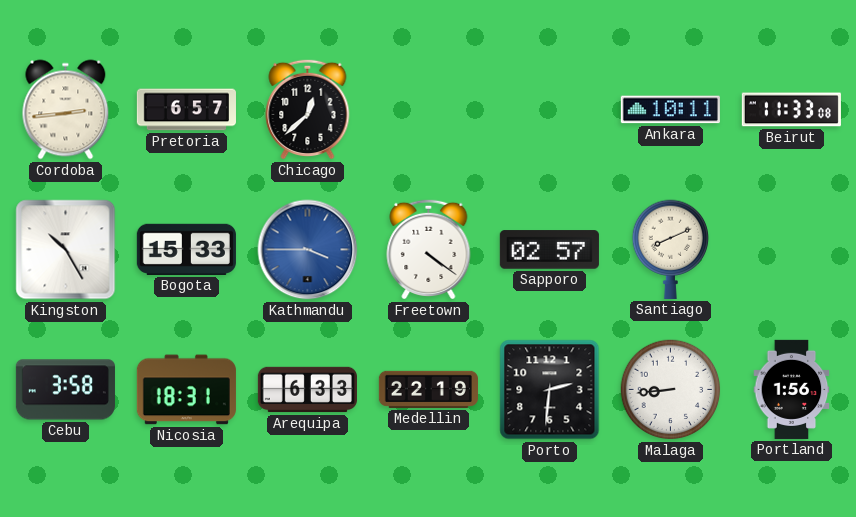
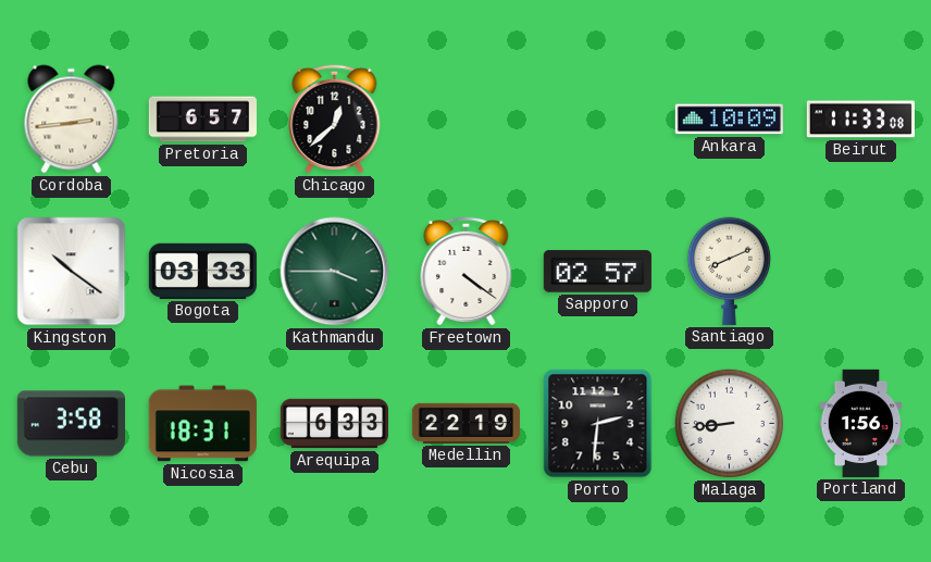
Ankara: 10:11 -> 10:09
Kingston: 10:25 -> 10:21
Bogota: 15:33 -> 03:33
Kathmandu dial: blue -> green
